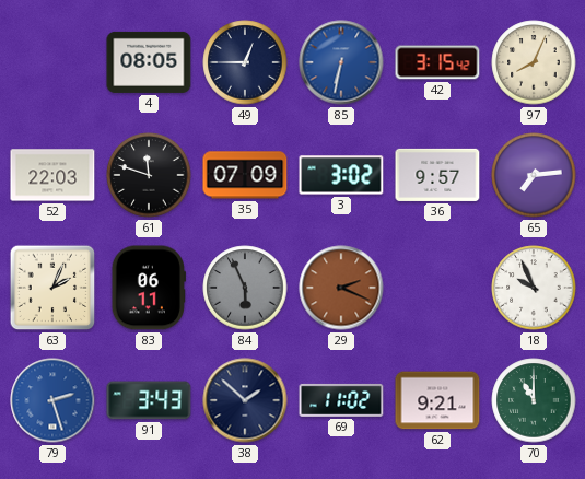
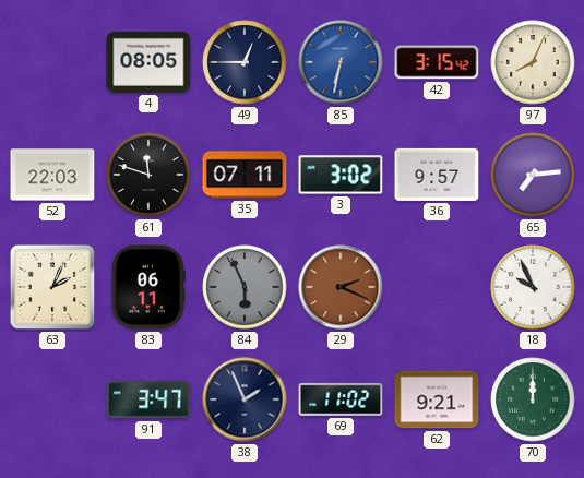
35: 07:09 -> 07:11
79: 2:27 -> none
91: 3:43 -> 3:47
38: 1:52 -> 1:56
70: 11:00 -> 12:00
